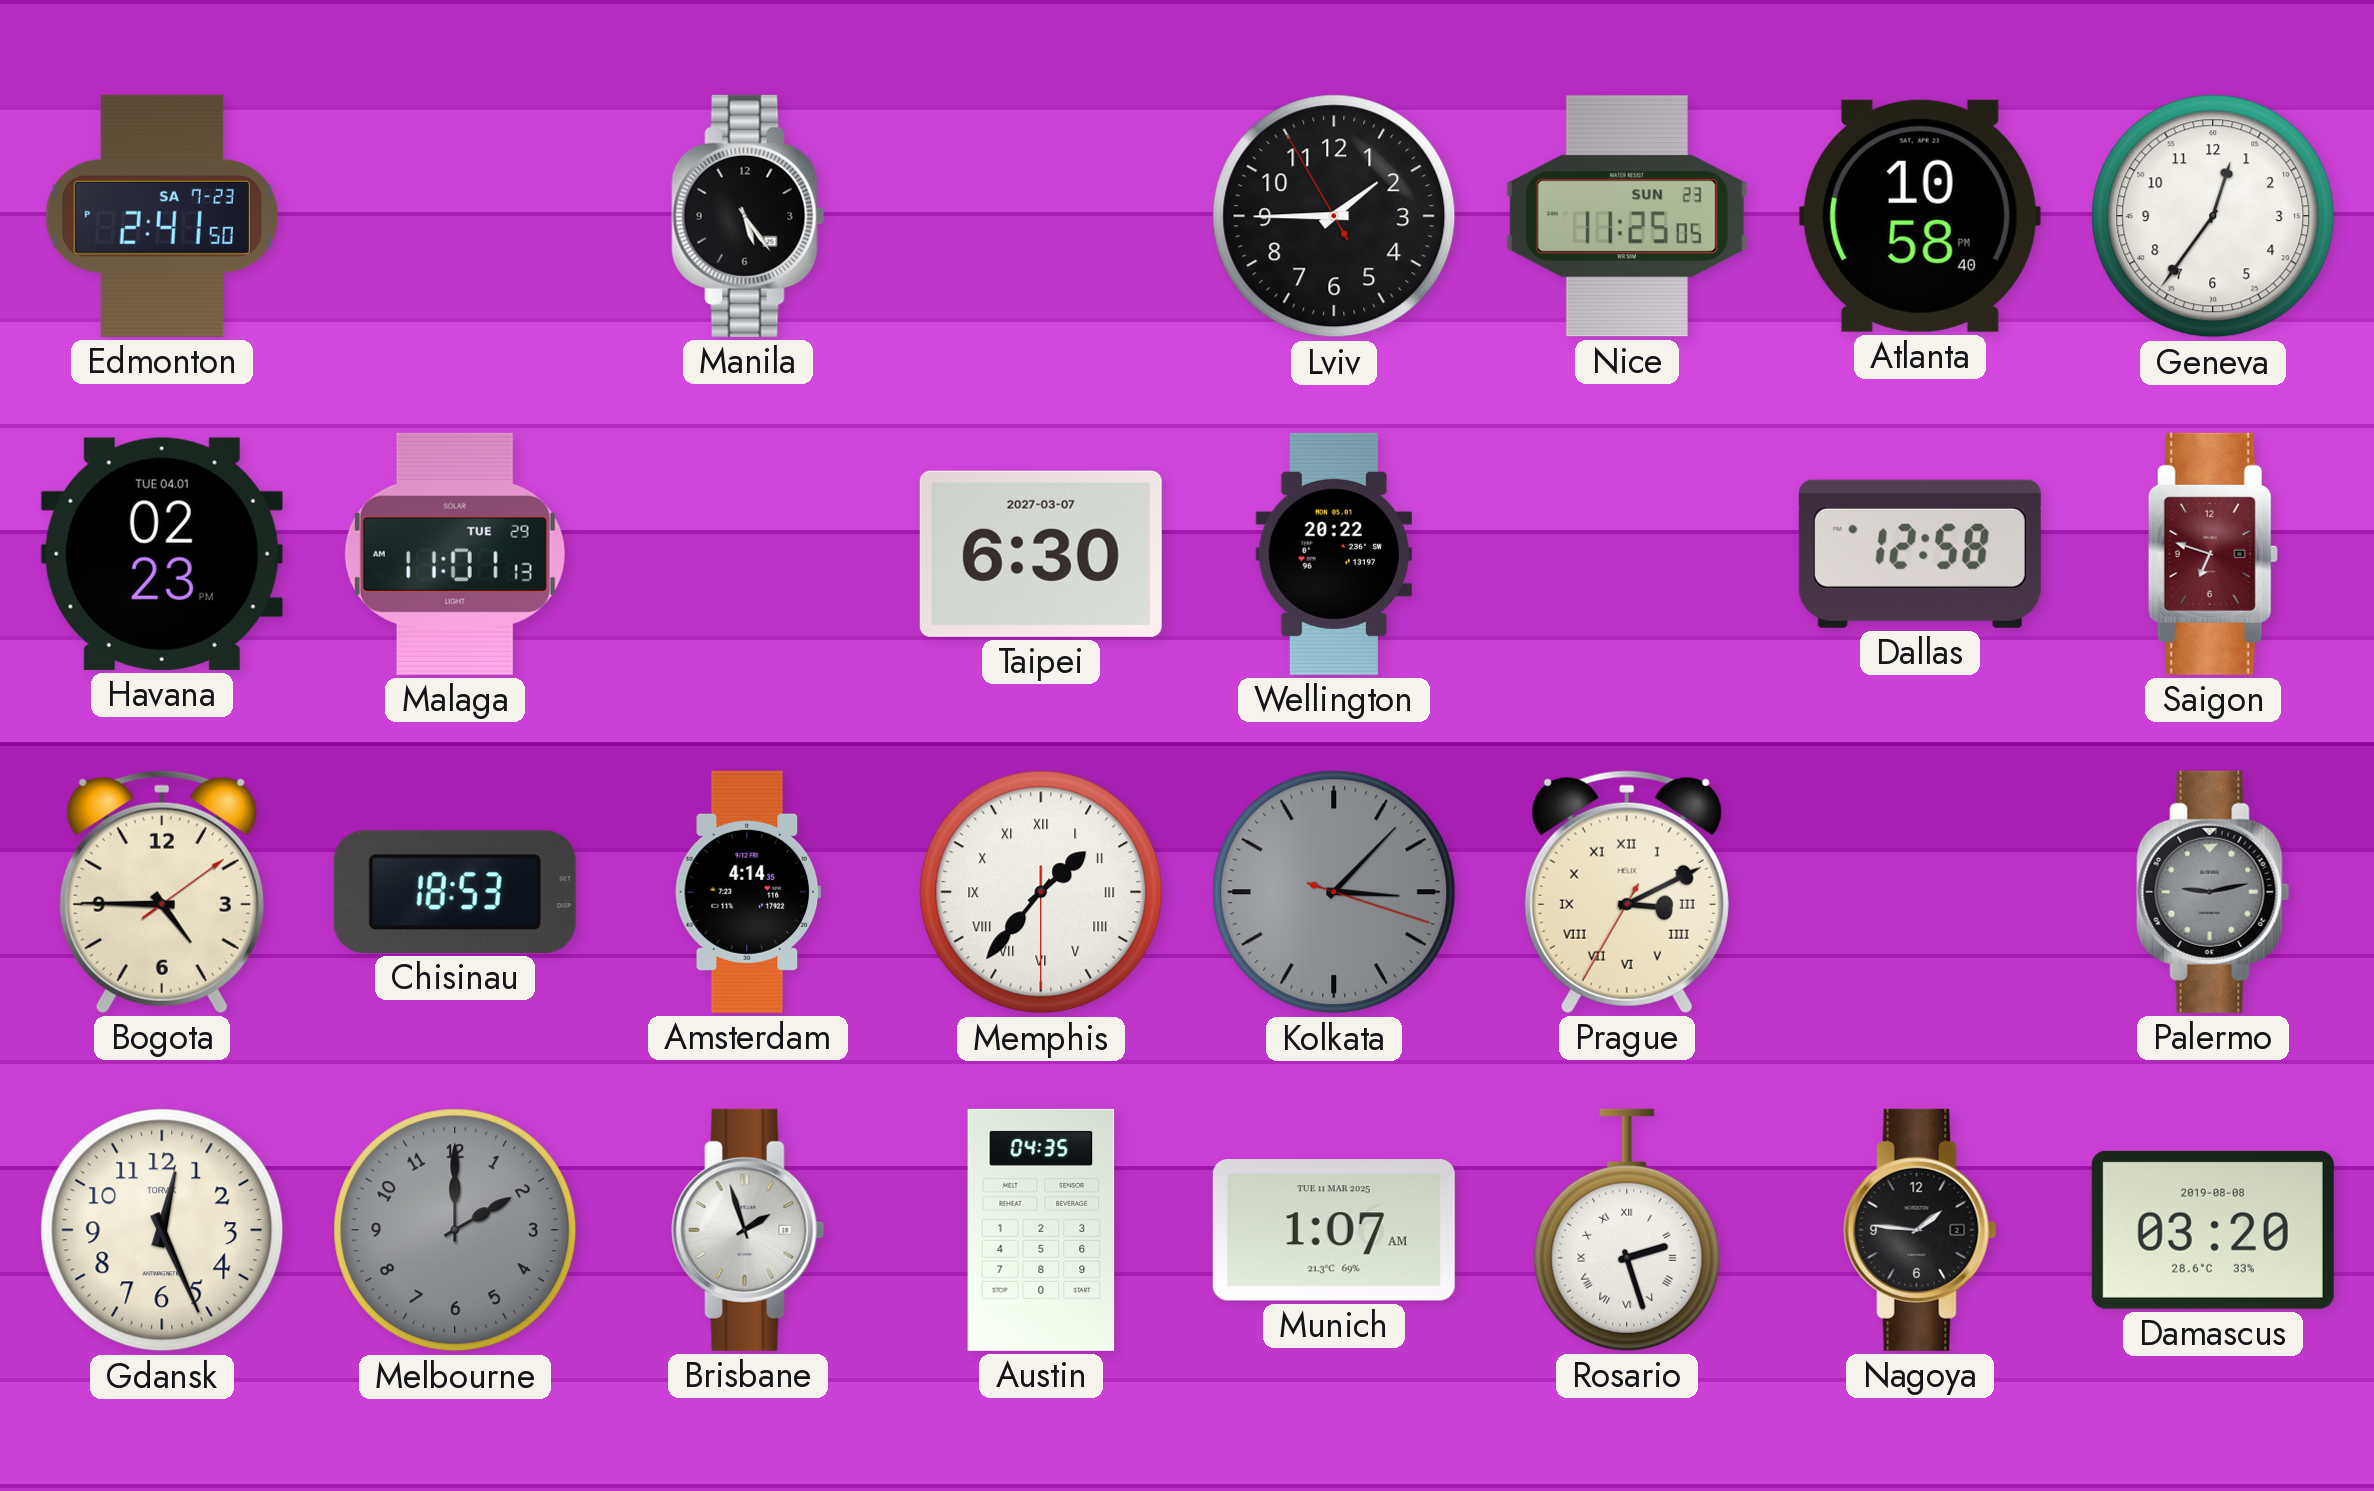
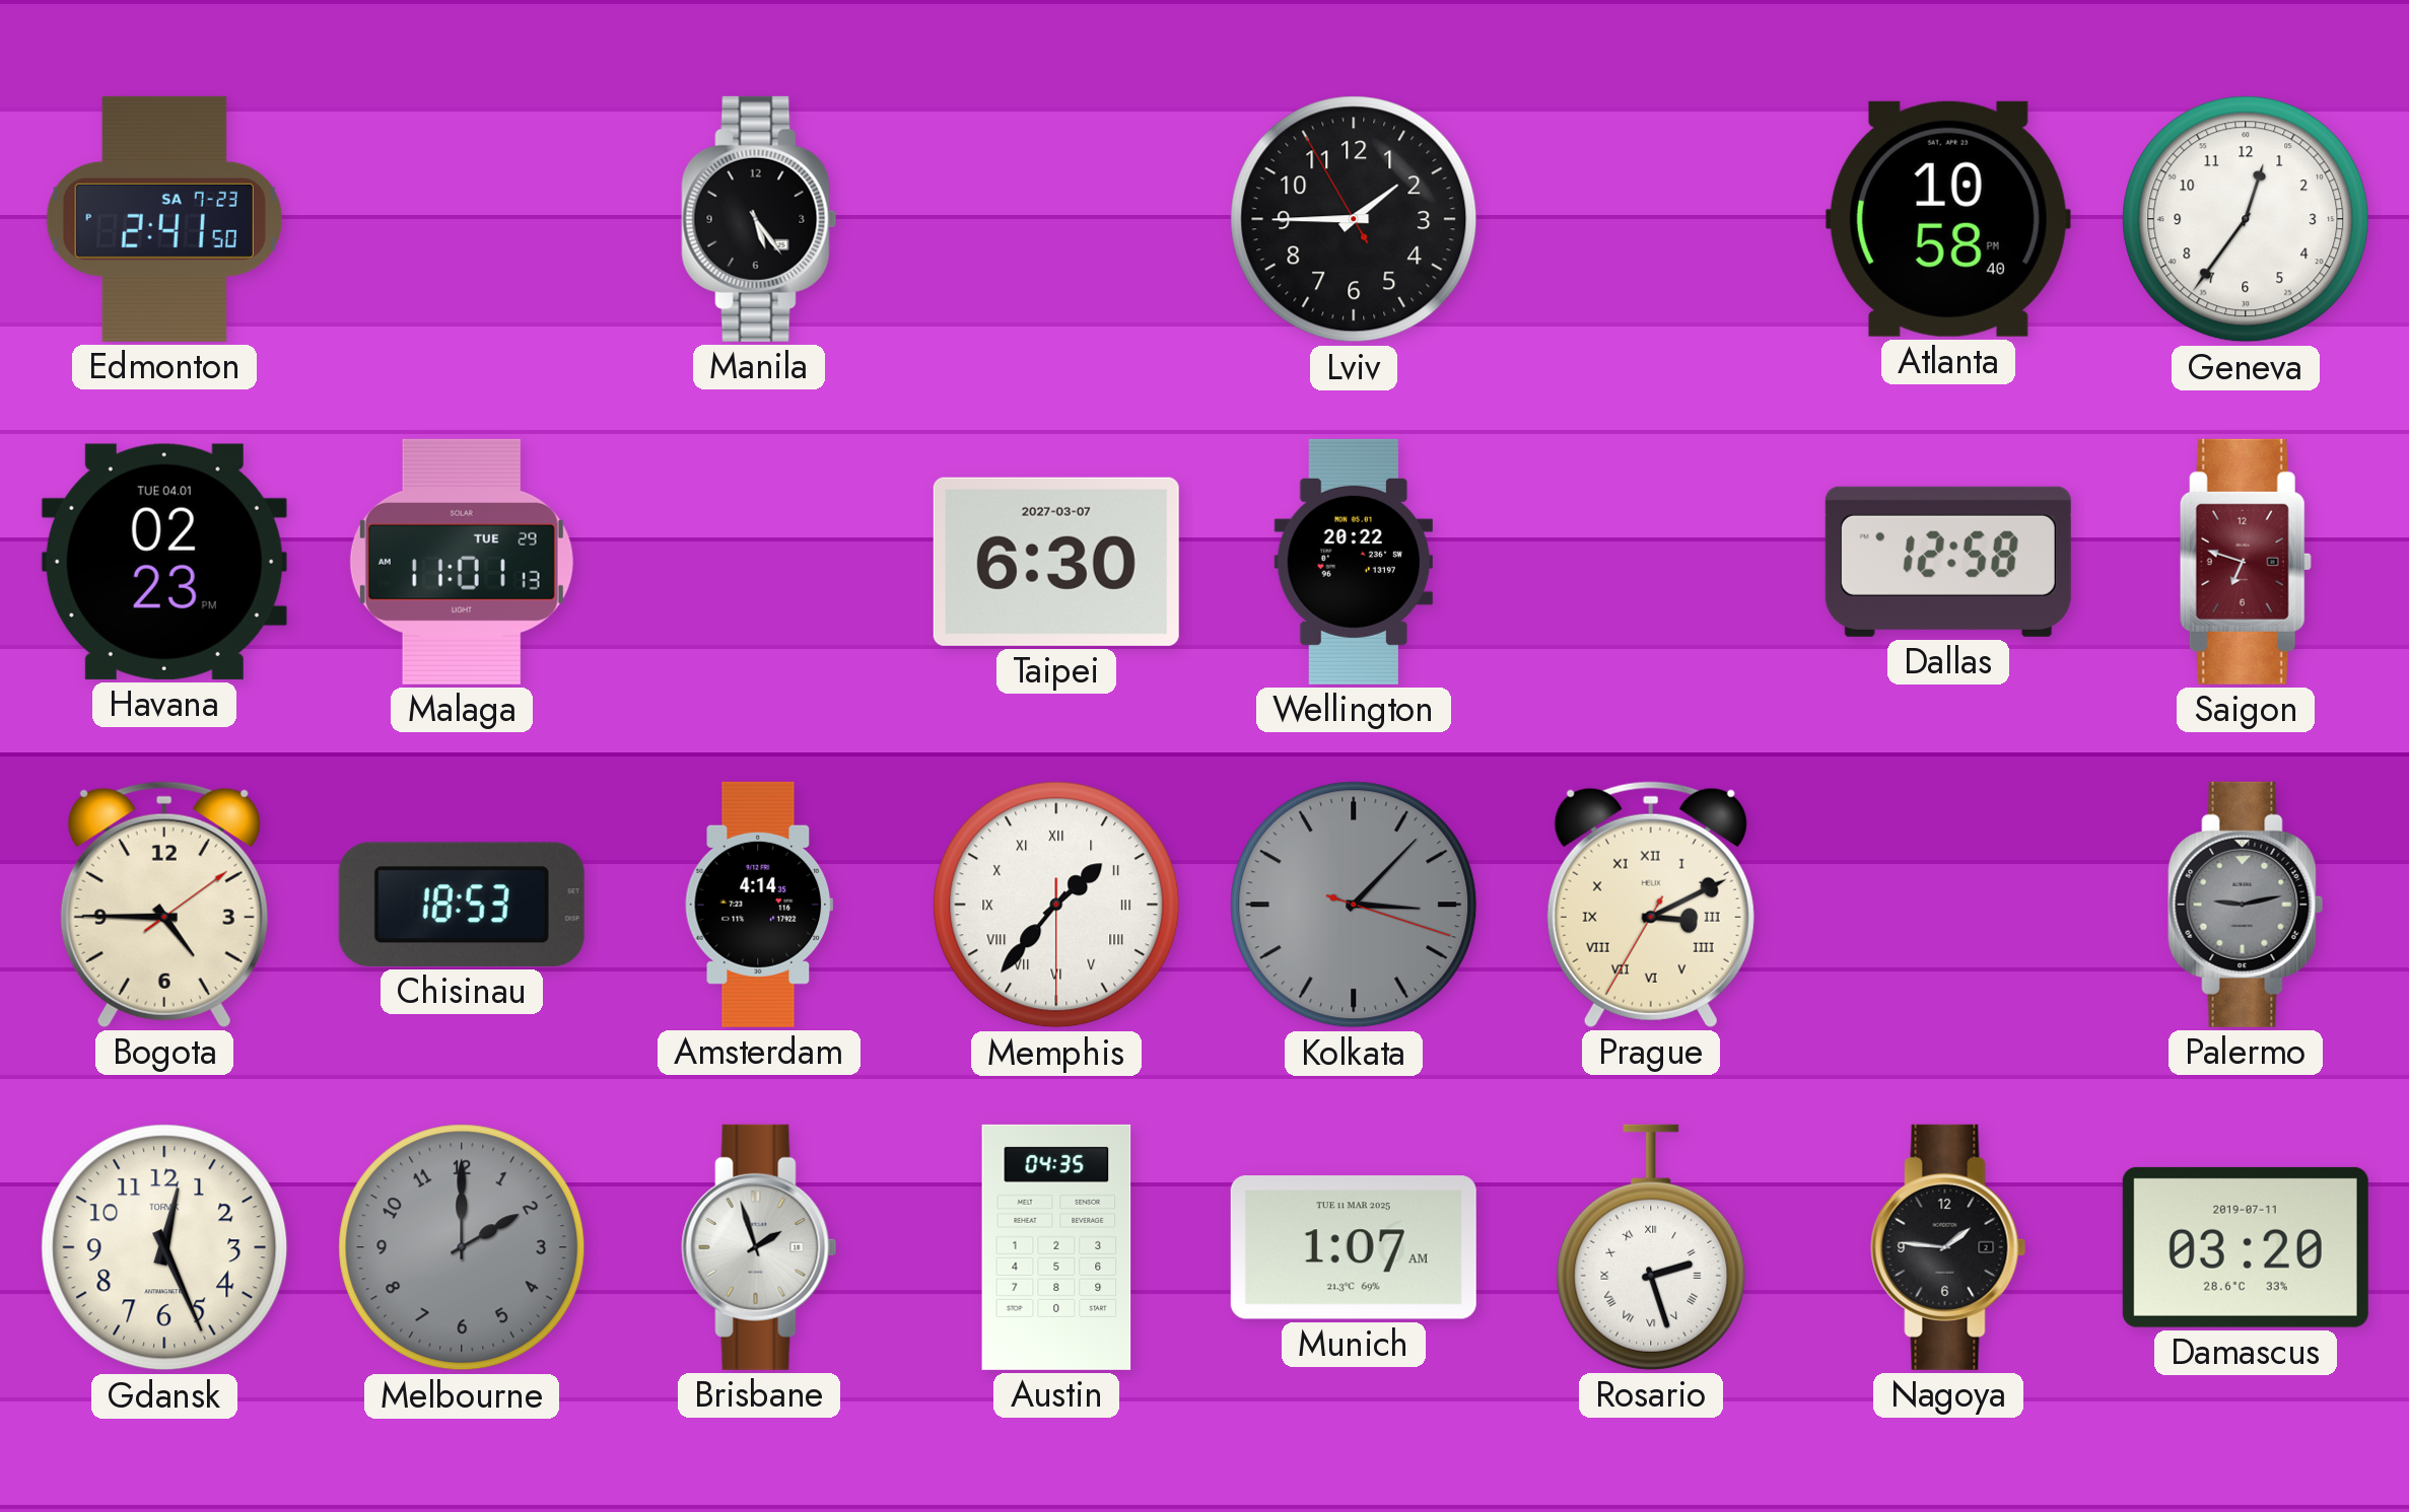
Nice: 11:25 -> none
Damascus date: 2019-08-08 -> 2019-07-11
